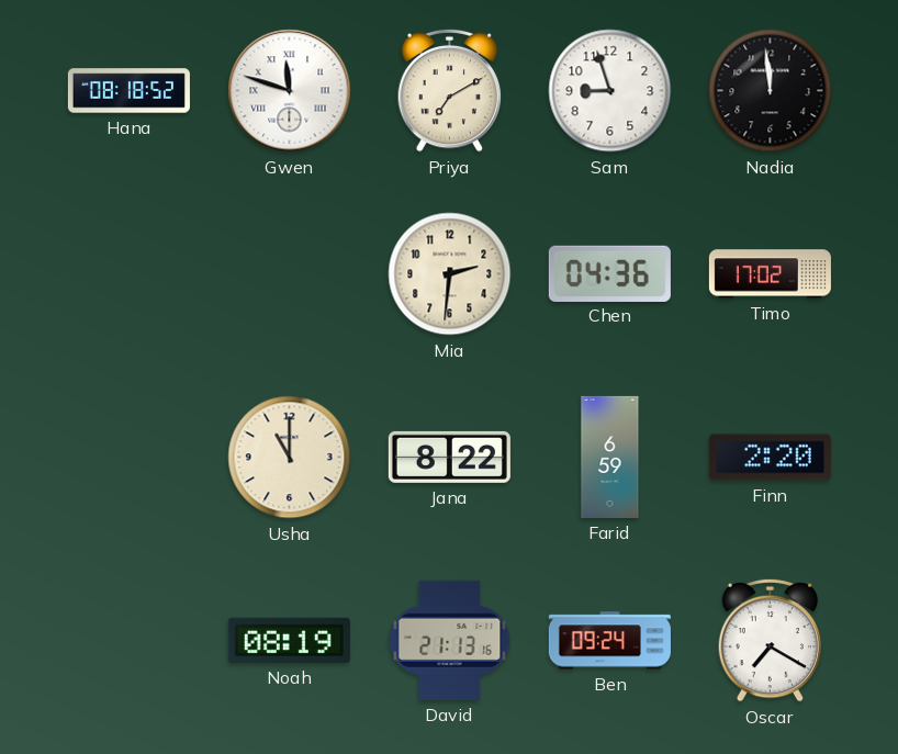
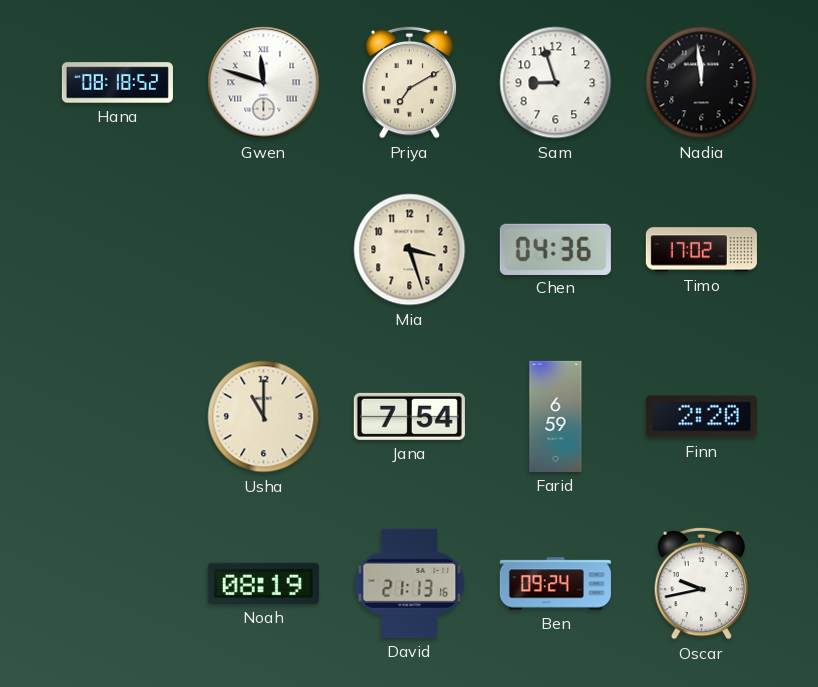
Mia: 2:31 -> 3:27
Jana: 8:22 -> 7:54
Oscar: 7:20 -> 9:43
